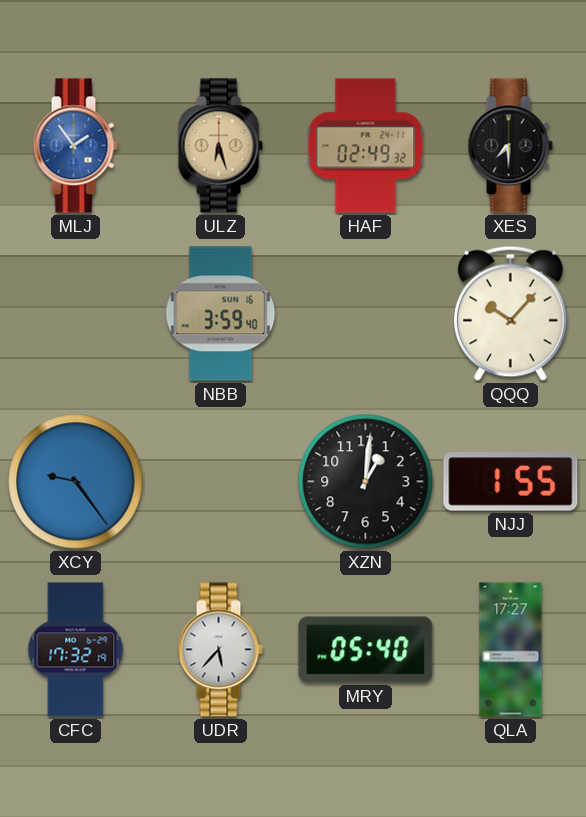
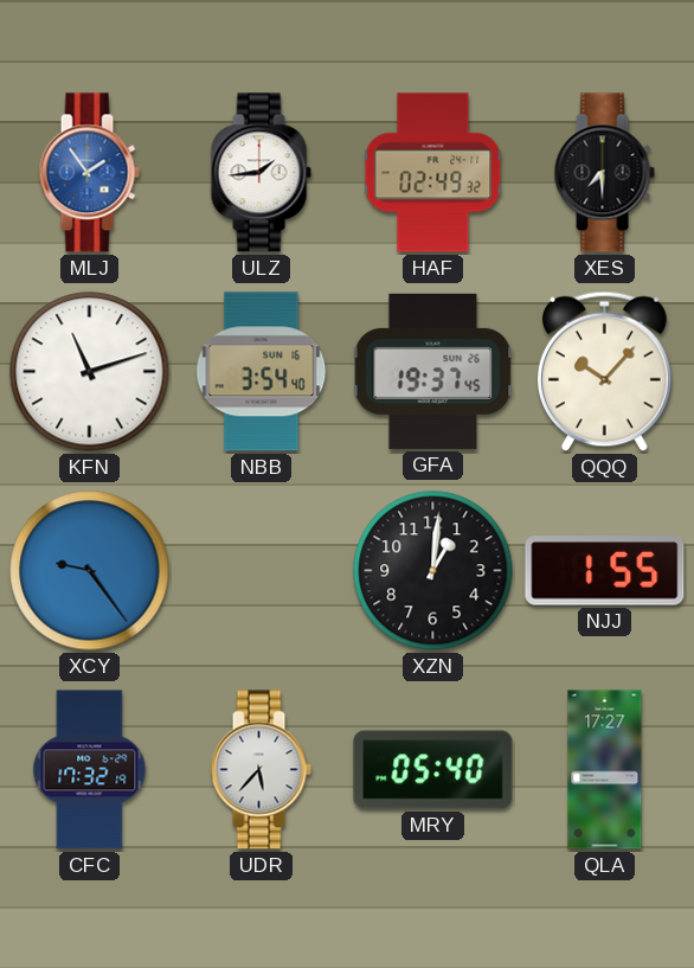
ULZ: 6:27 -> 1:44
ULZ dial: champagne -> white
KFN: none -> 11:12
NBB: 3:59 -> 3:54
GFA: none -> 19:37
